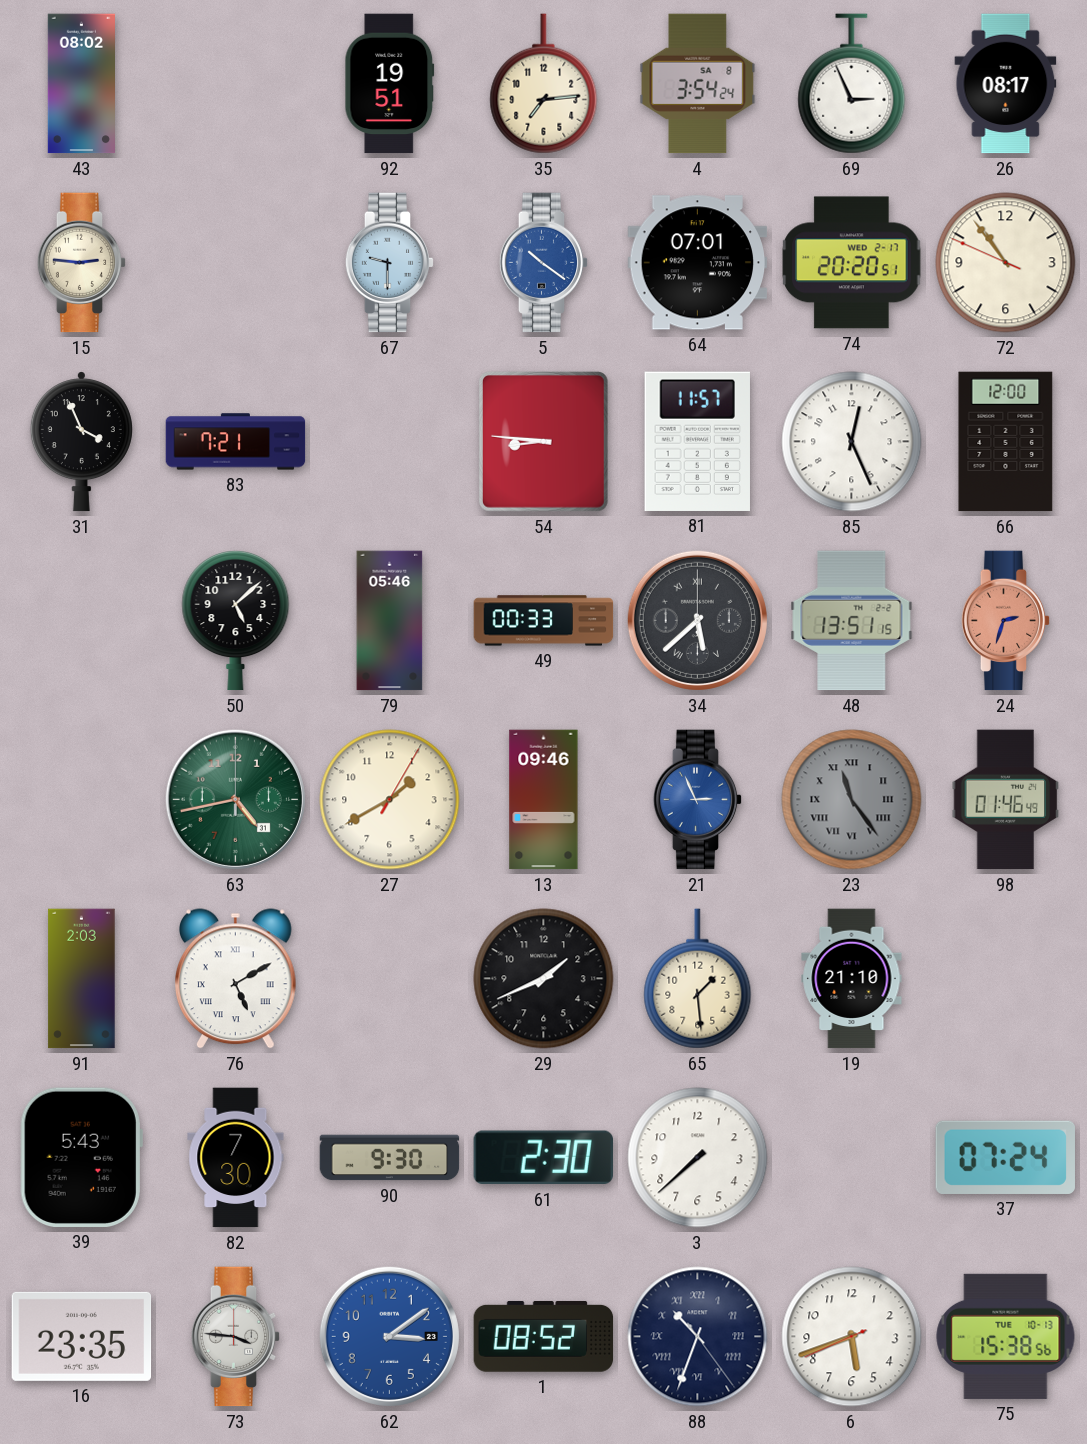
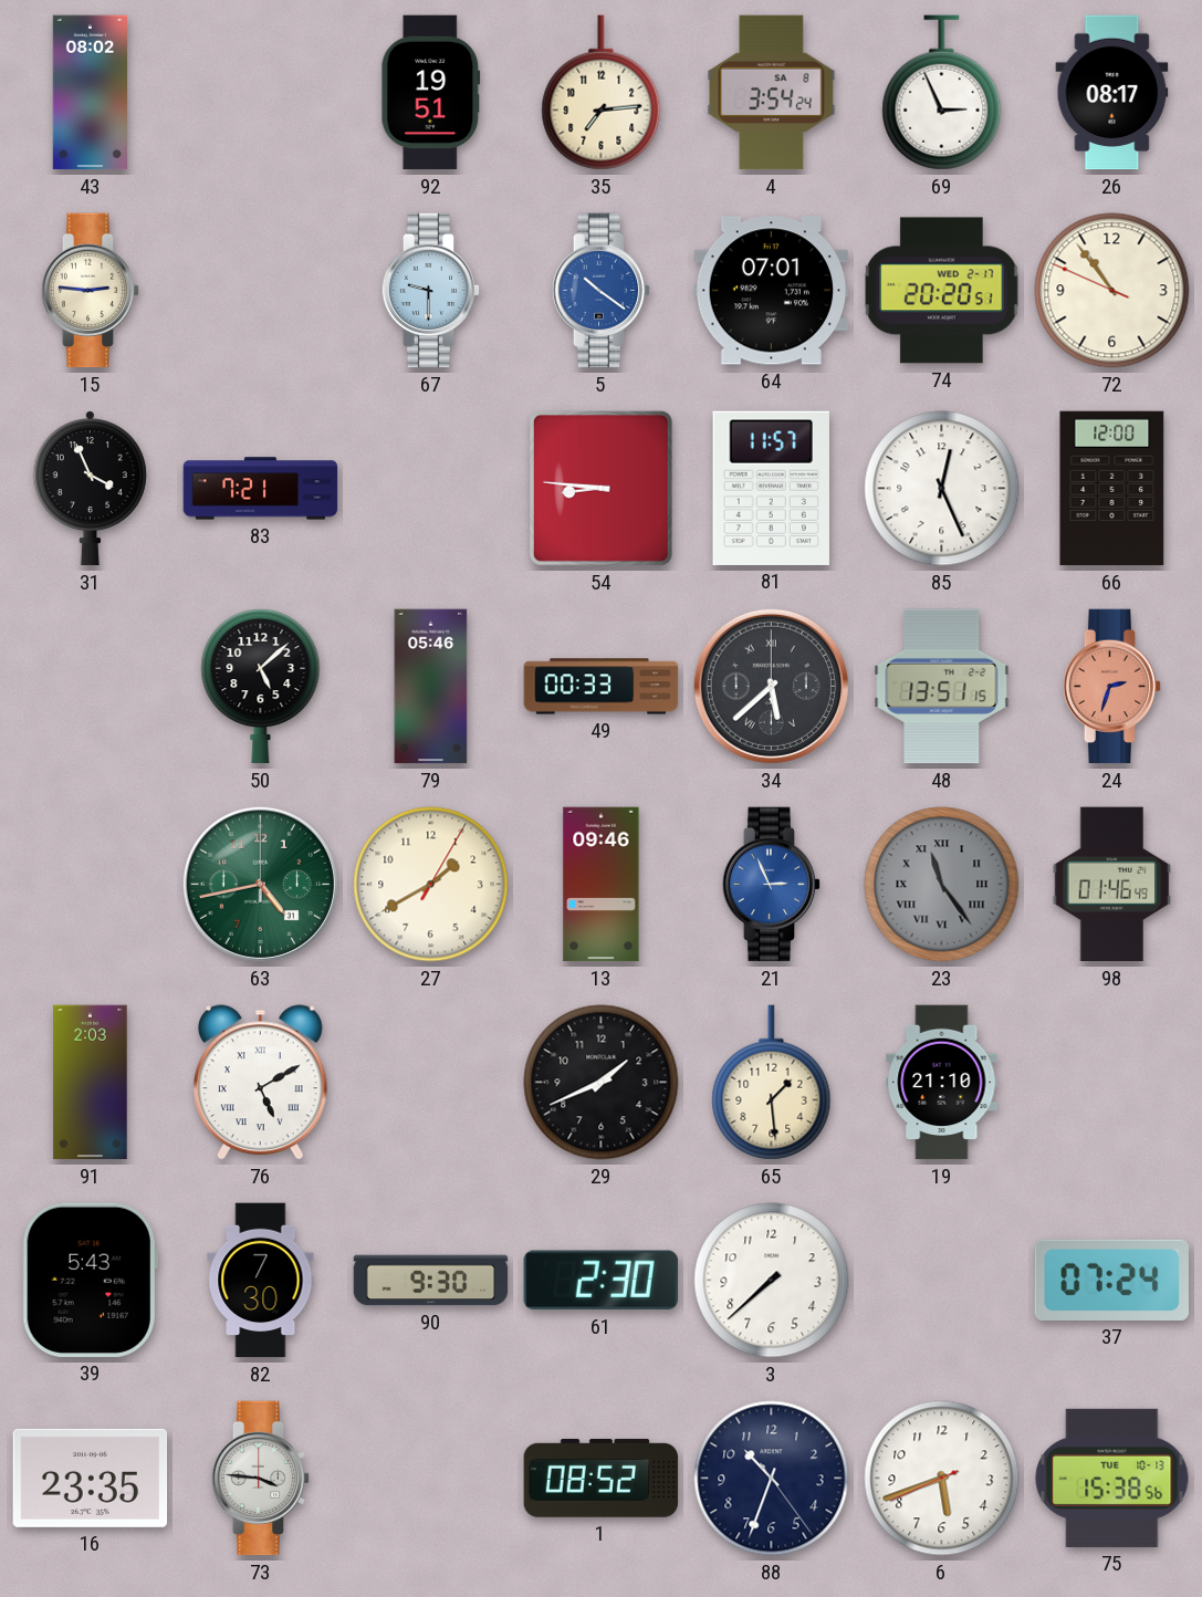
62: 3:09 -> none
88 numerals: Roman -> Arabic
